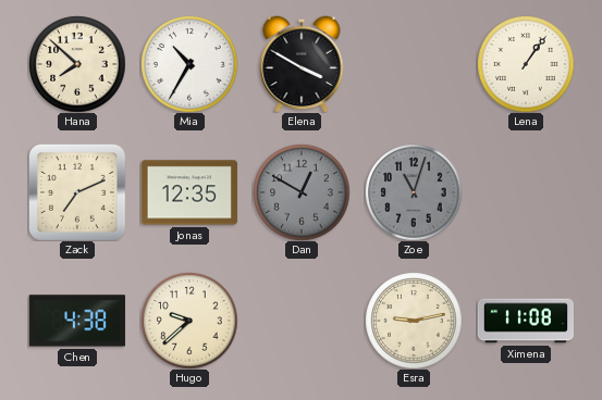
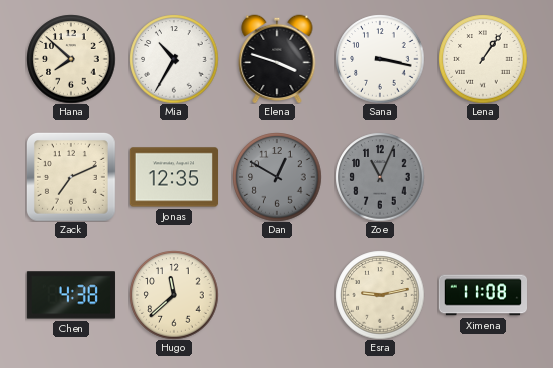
Elena: 3:50 -> 3:48
Sana: none -> 3:17
Zoe: 11:03 -> 11:04
Hugo: 9:38 -> 11:38
